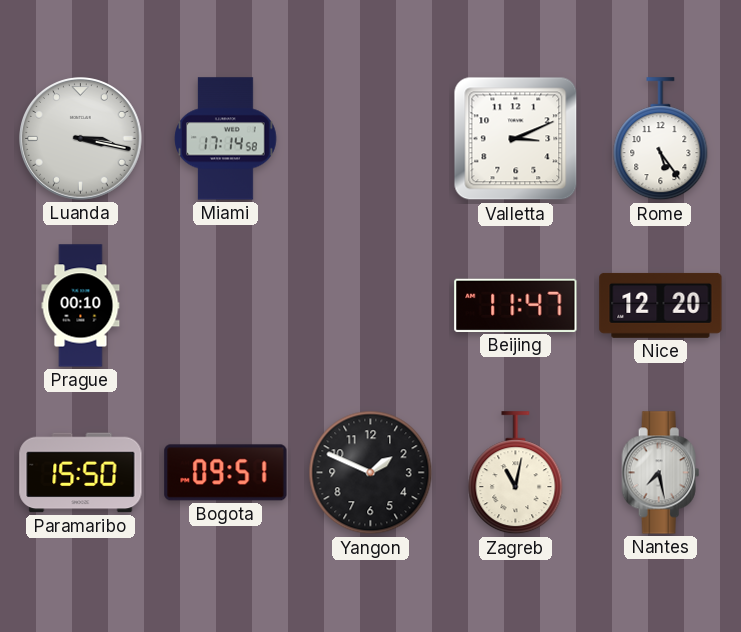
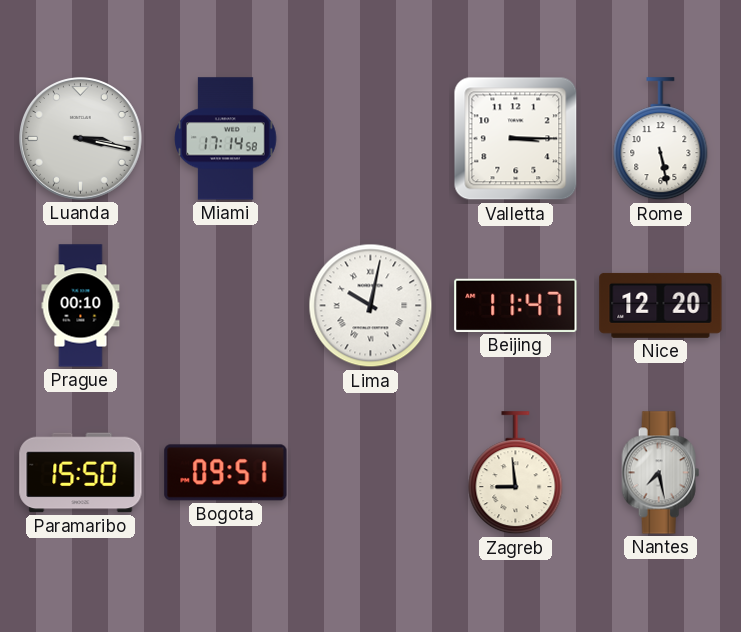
Valletta: 3:11 -> 3:15
Rome: 5:24 -> 5:28
Lima: none -> 10:02
Yangon: 1:49 -> none
Zagreb: 11:02 -> 8:59
